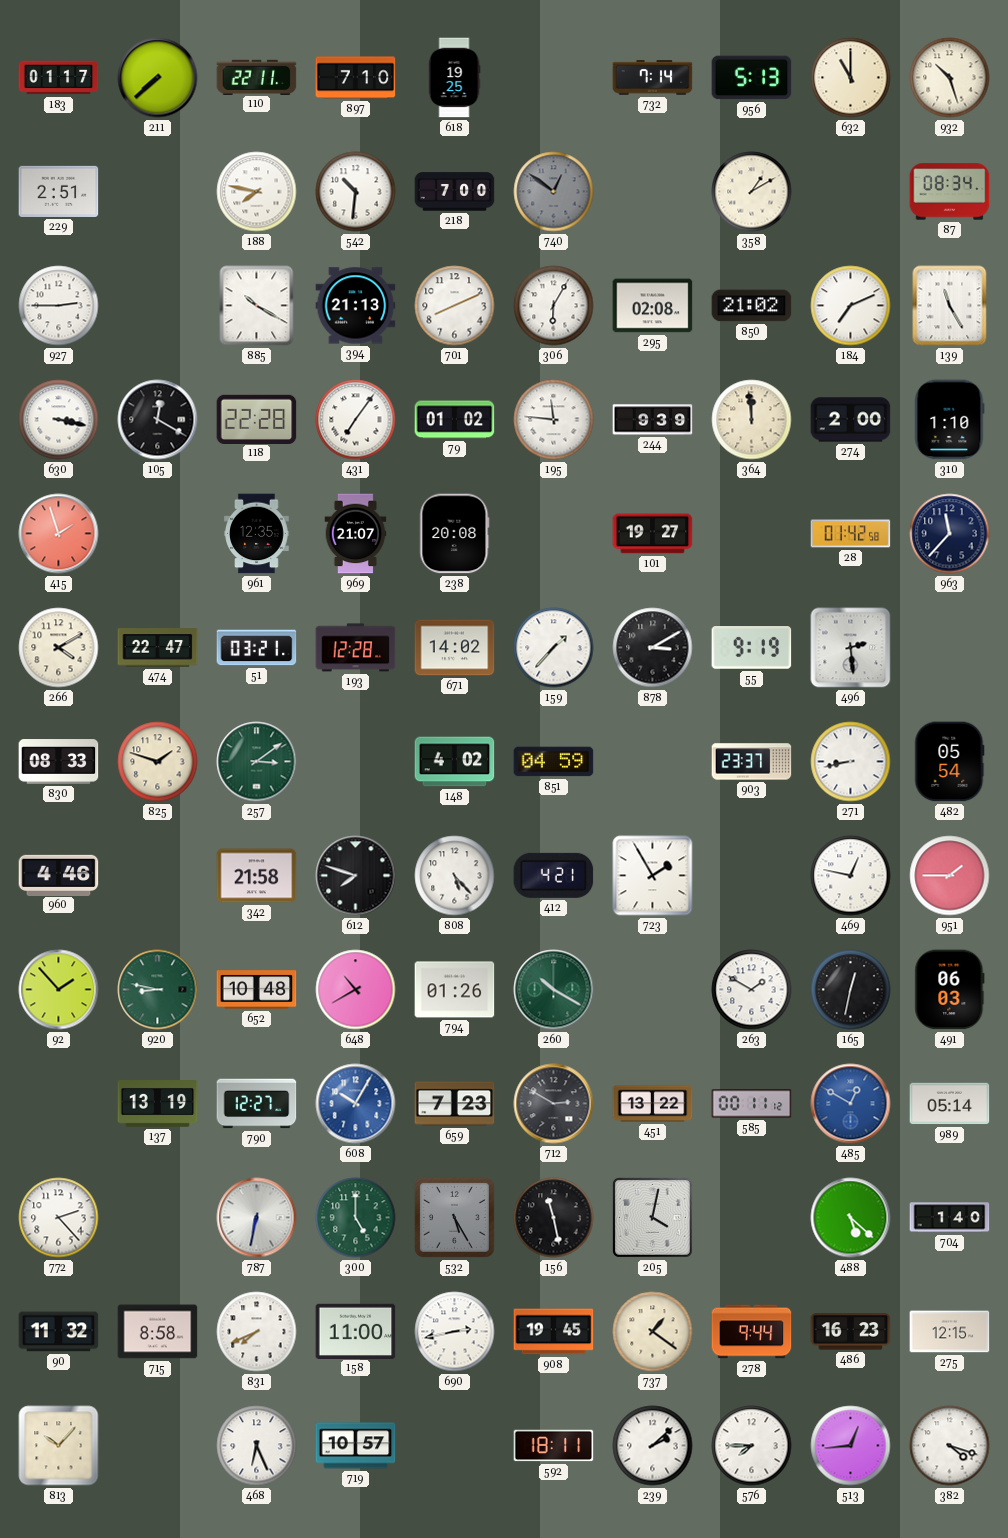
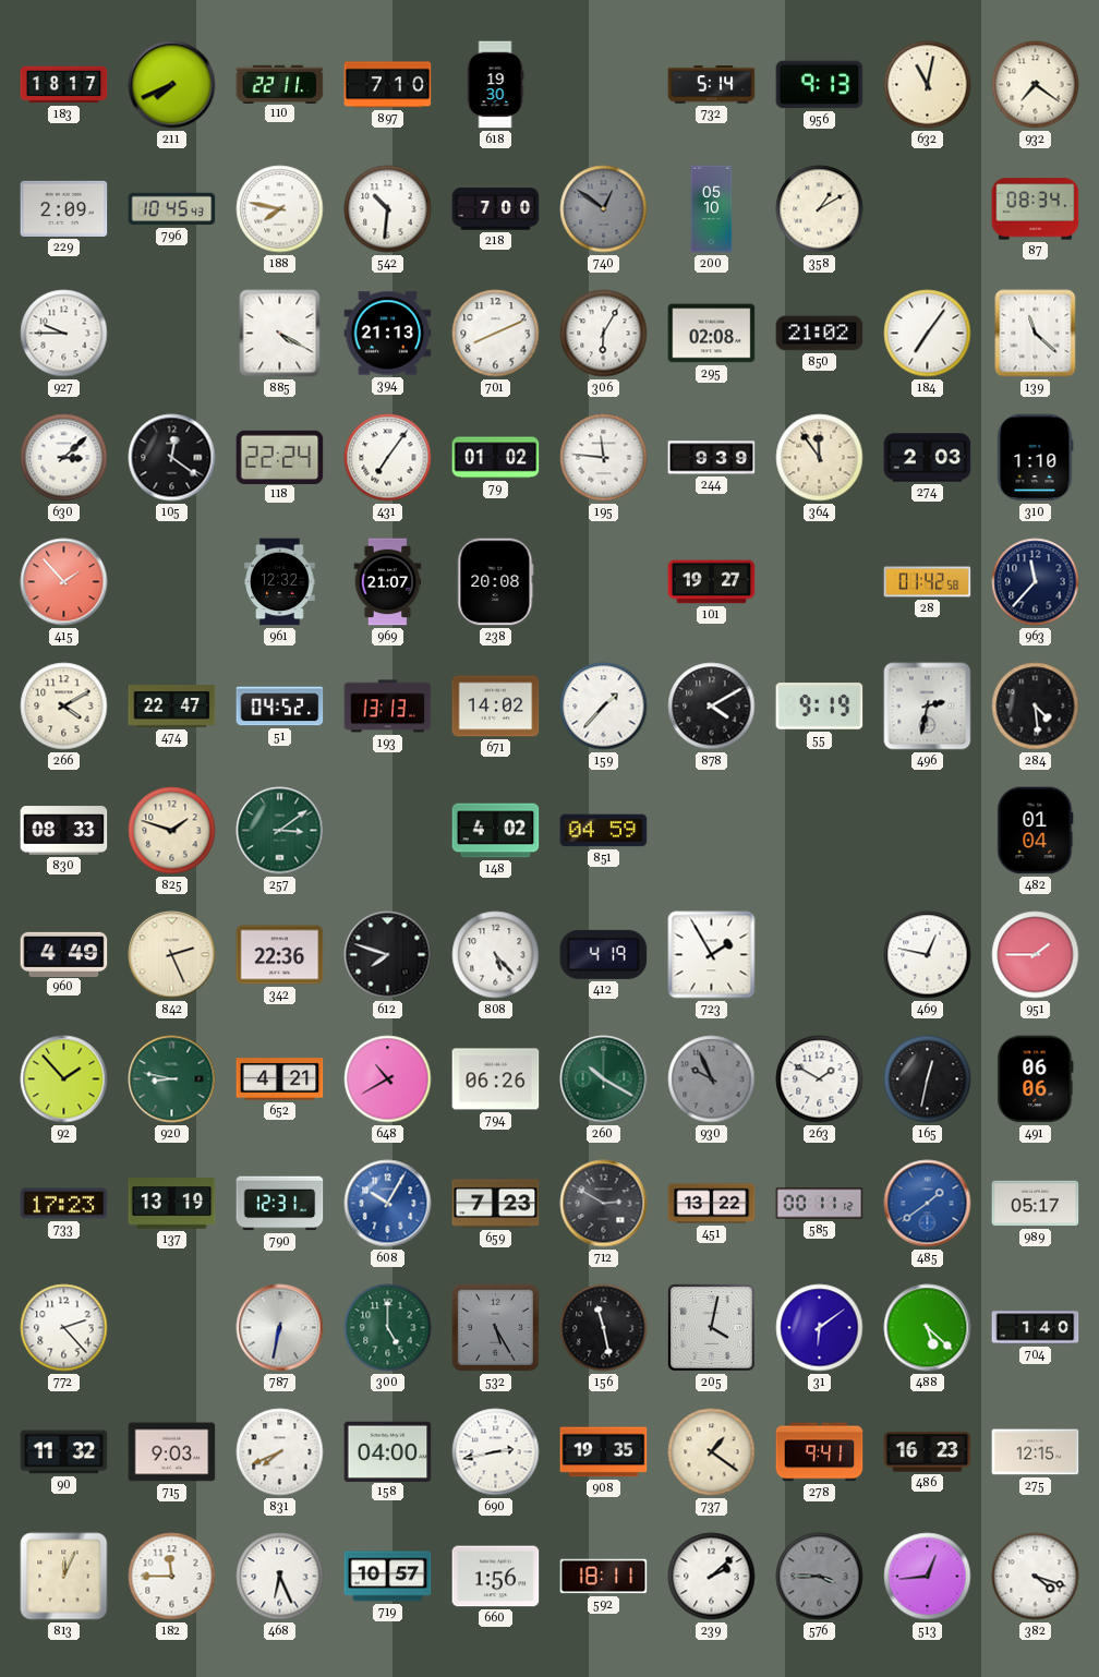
183: 01:17 -> 18:17
211: 7:38 -> 7:41
618: 19:25 -> 19:30
732: 7:14 -> 5:14
956: 5:13 -> 9:13
632: 11:00 -> 11:02
932: 10:27 -> 7:21
229: 2:51 -> 2:09
796: none -> 10:45
200: none -> 05:10
927: 2:45 -> 9:45
885: 10:20 -> 4:20
184: 7:11 -> 7:06
139: 11:25 -> 11:22
630: 3:17 -> 3:08
105: 12:20 -> 12:21
118: 22:28 -> 22:24
364: 11:59 -> 11:54
274: 2:00 -> 2:03
415: 1:57 -> 1:53
961: 12:35 -> 12:32
51: 03:21 -> 04:52
193: 12:28 -> 13:13
878: 3:10 -> 4:10
496: 2:29 -> 2:32
284: none -> 4:29
903: 23:37 -> none
271: 8:43 -> none
482: 05:54 -> 01:04
960: 4:46 -> 4:49
842: none -> 2:26
342: 21:58 -> 22:36
412: 4:21 -> 4:19
652: 10:48 -> 4:21
794: 01:26 -> 06:26
930: none -> 9:56
491: 06:03 -> 06:06
733: none -> 17:23
790: 12:27 -> 12:31
485: 12:50 -> 1:39
989: 05:14 -> 05:17
31: none -> 6:09
715: 8:58 -> 9:03
158: 11:00 -> 04:00
908: 19:45 -> 19:35
278: 9:44 -> 9:41
813: 10:07 -> 12:04
182: none -> 11:45
660: none -> 1:56
576: 7:45 -> 3:45
576 dial: white -> grey
